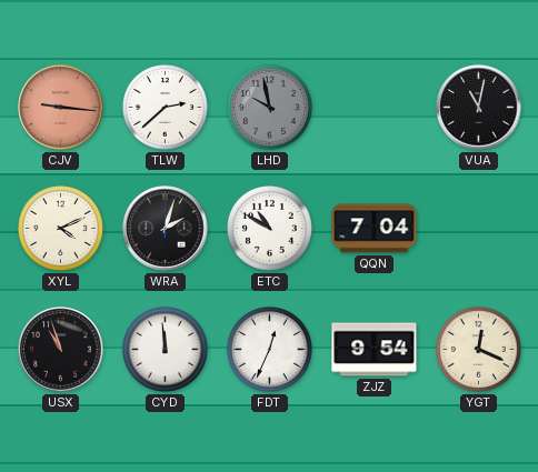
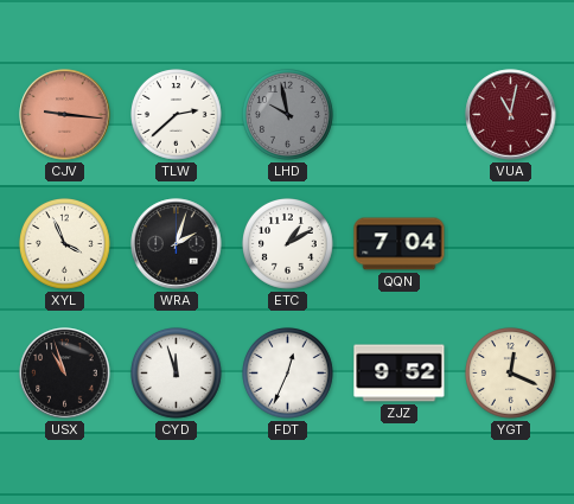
VUA dial: black -> burgundy
XYL: 4:11 -> 3:56
ETC: 10:50 -> 1:10
CYD: 11:59 -> 11:57
ZJZ: 9:54 -> 9:52
